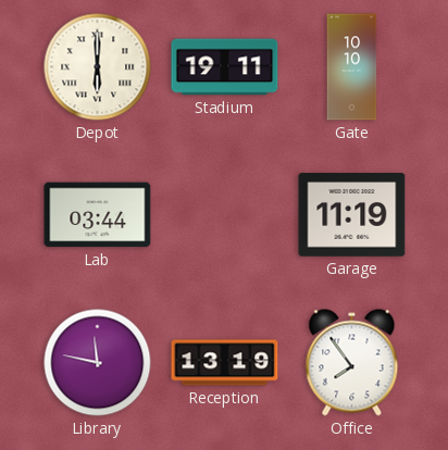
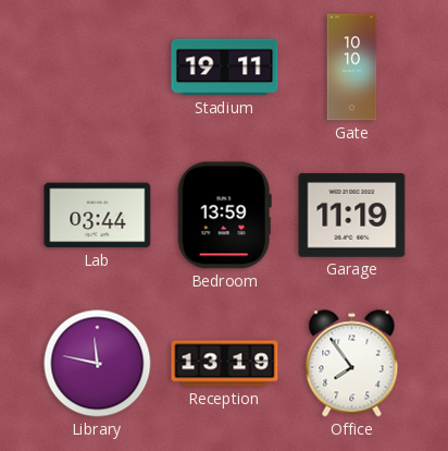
Depot: 6:00 -> none
Bedroom: none -> 13:59
